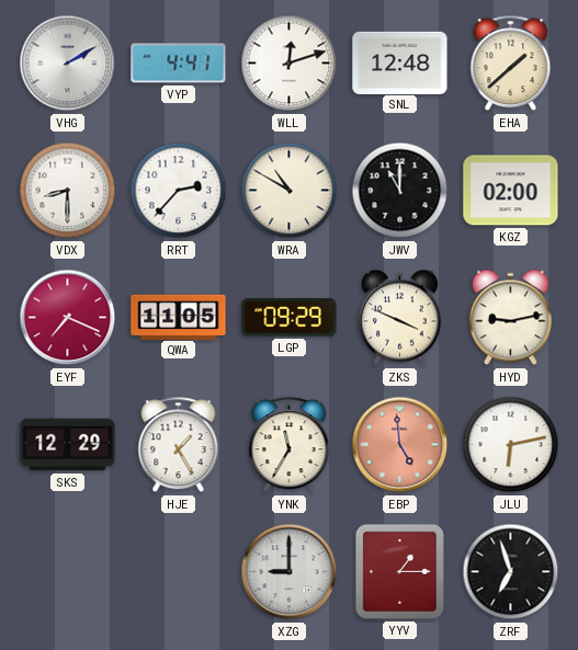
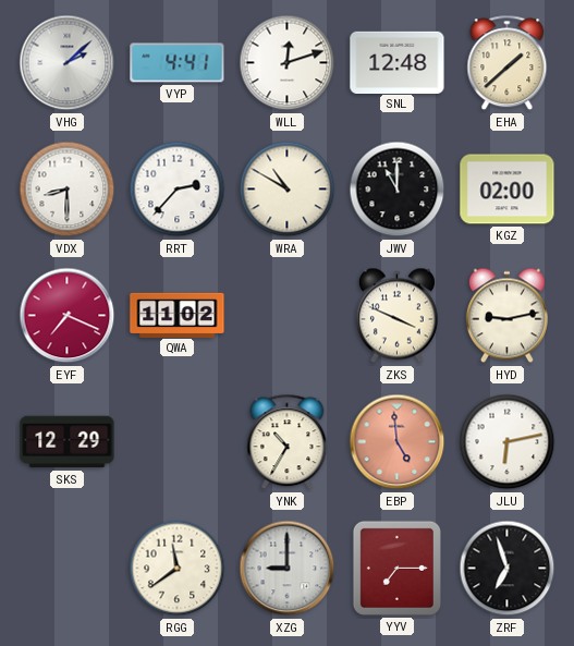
VHG: 2:10 -> 2:08
QWA: 11:05 -> 11:02
LGP: 09:29 -> none
HJE: 1:25 -> none
YNK: 11:35 -> 10:35
RGG: none -> 11:39
YYV: 1:15 -> 7:15
